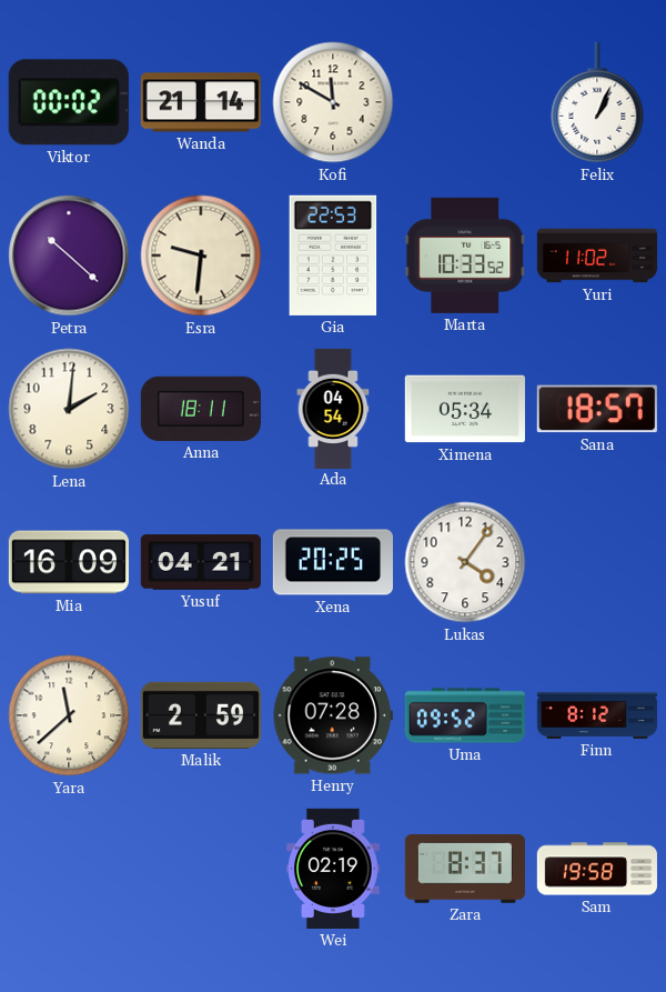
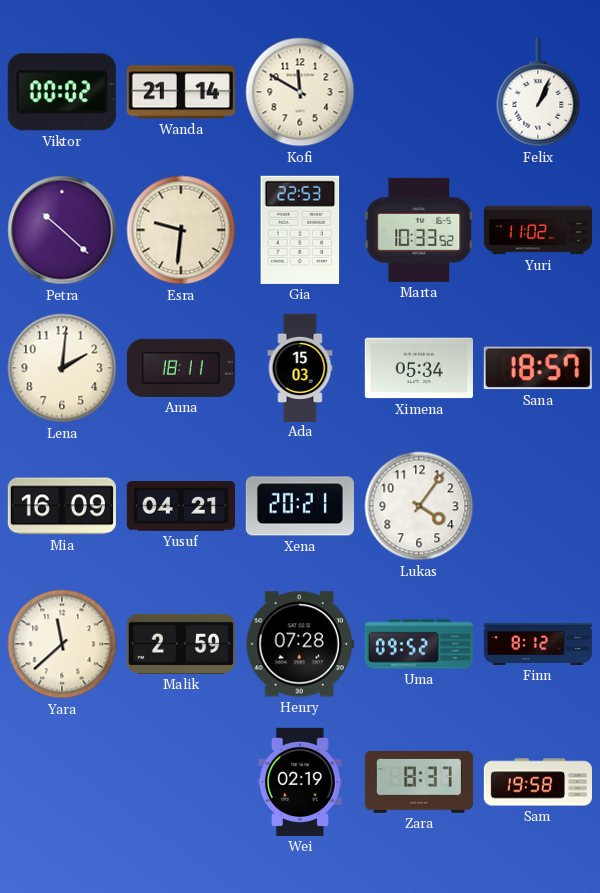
Ada: 04:54 -> 15:03
Xena: 20:25 -> 20:21
